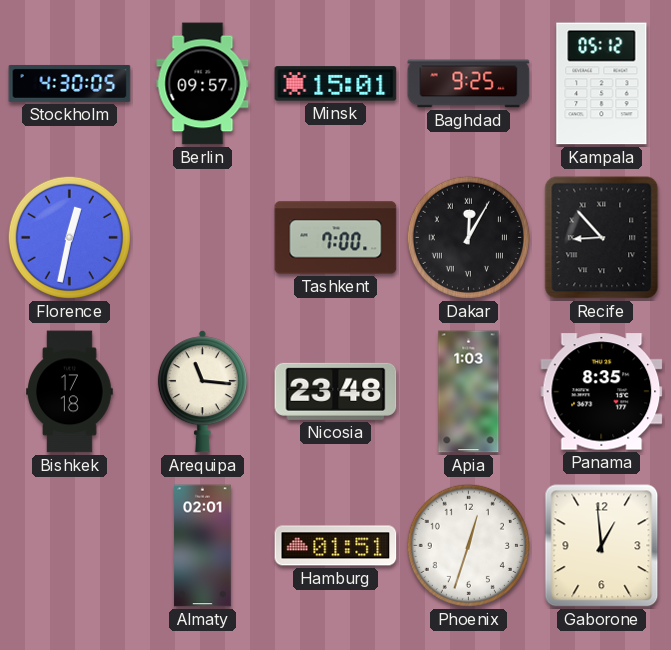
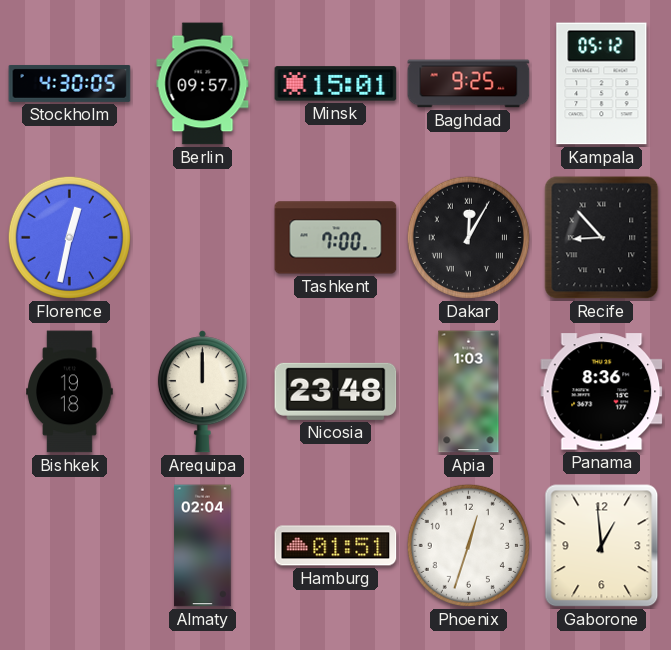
Bishkek: 17:18 -> 19:18
Arequipa: 11:16 -> 12:00
Panama: 8:35 -> 8:36
Almaty: 02:01 -> 02:04
